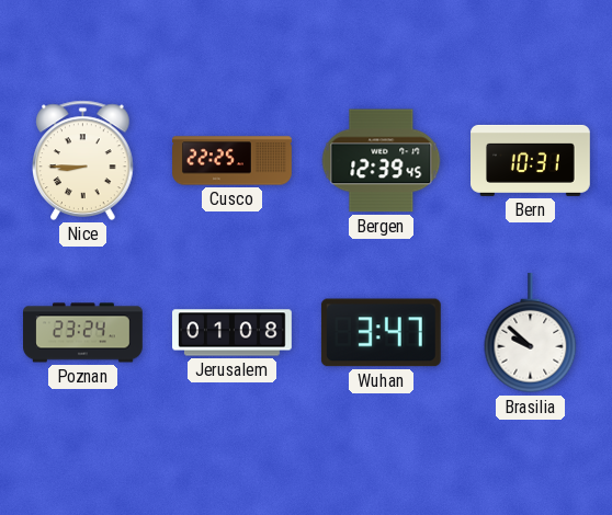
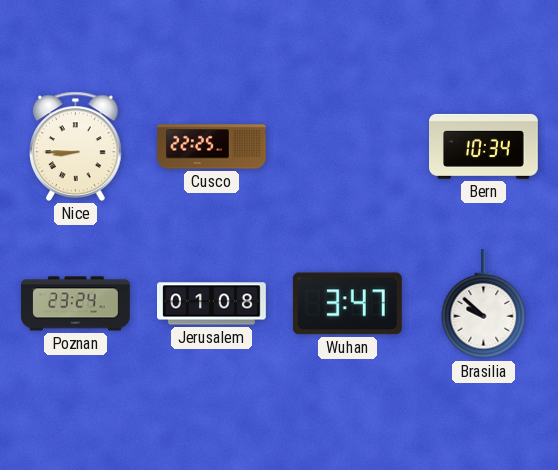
Bergen: 12:39 -> none
Bern: 10:31 -> 10:34
